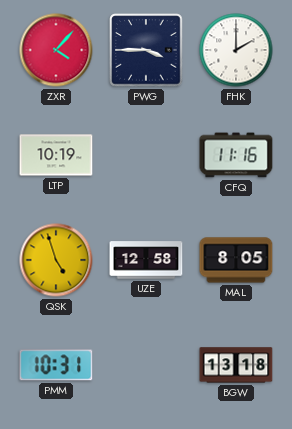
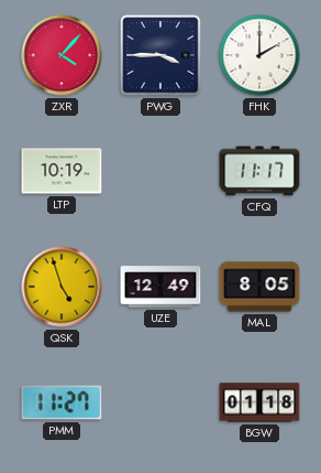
CFQ: 11:16 -> 11:17
UZE: 12:58 -> 12:49
PMM: 10:31 -> 11:27
BGW: 13:18 -> 01:18
